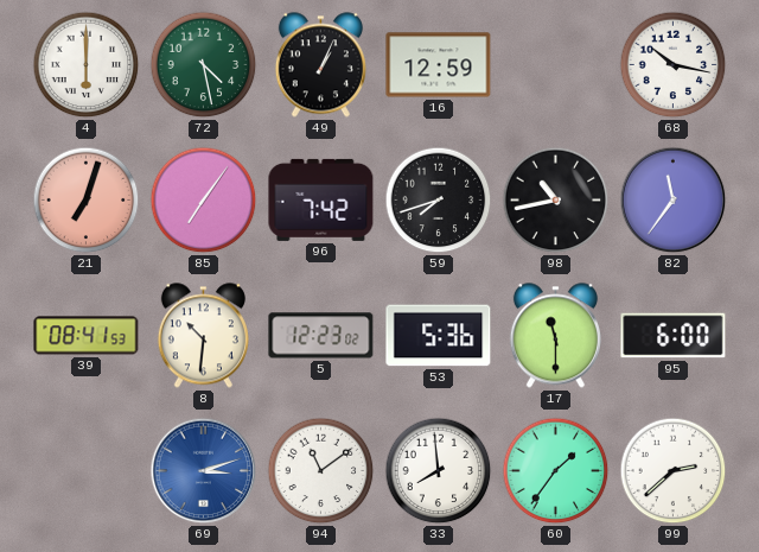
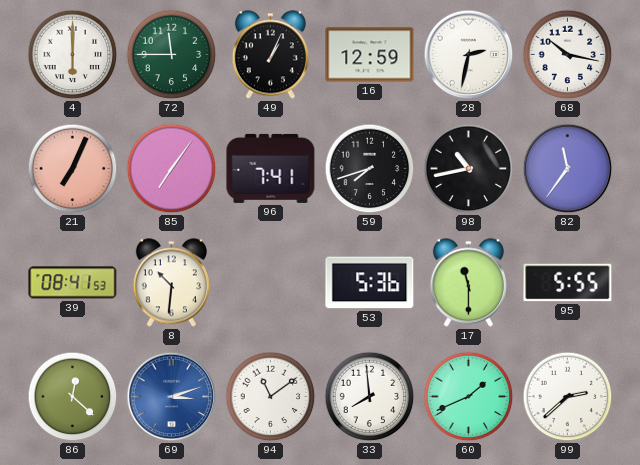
72: 4:28 -> 11:45
28: none -> 2:32
21: 7:03 -> 7:04
96: 7:42 -> 7:41
5: 12:23 -> none
95: 6:00 -> 5:55
86: none -> 12:22
60: 1:36 -> 1:41
